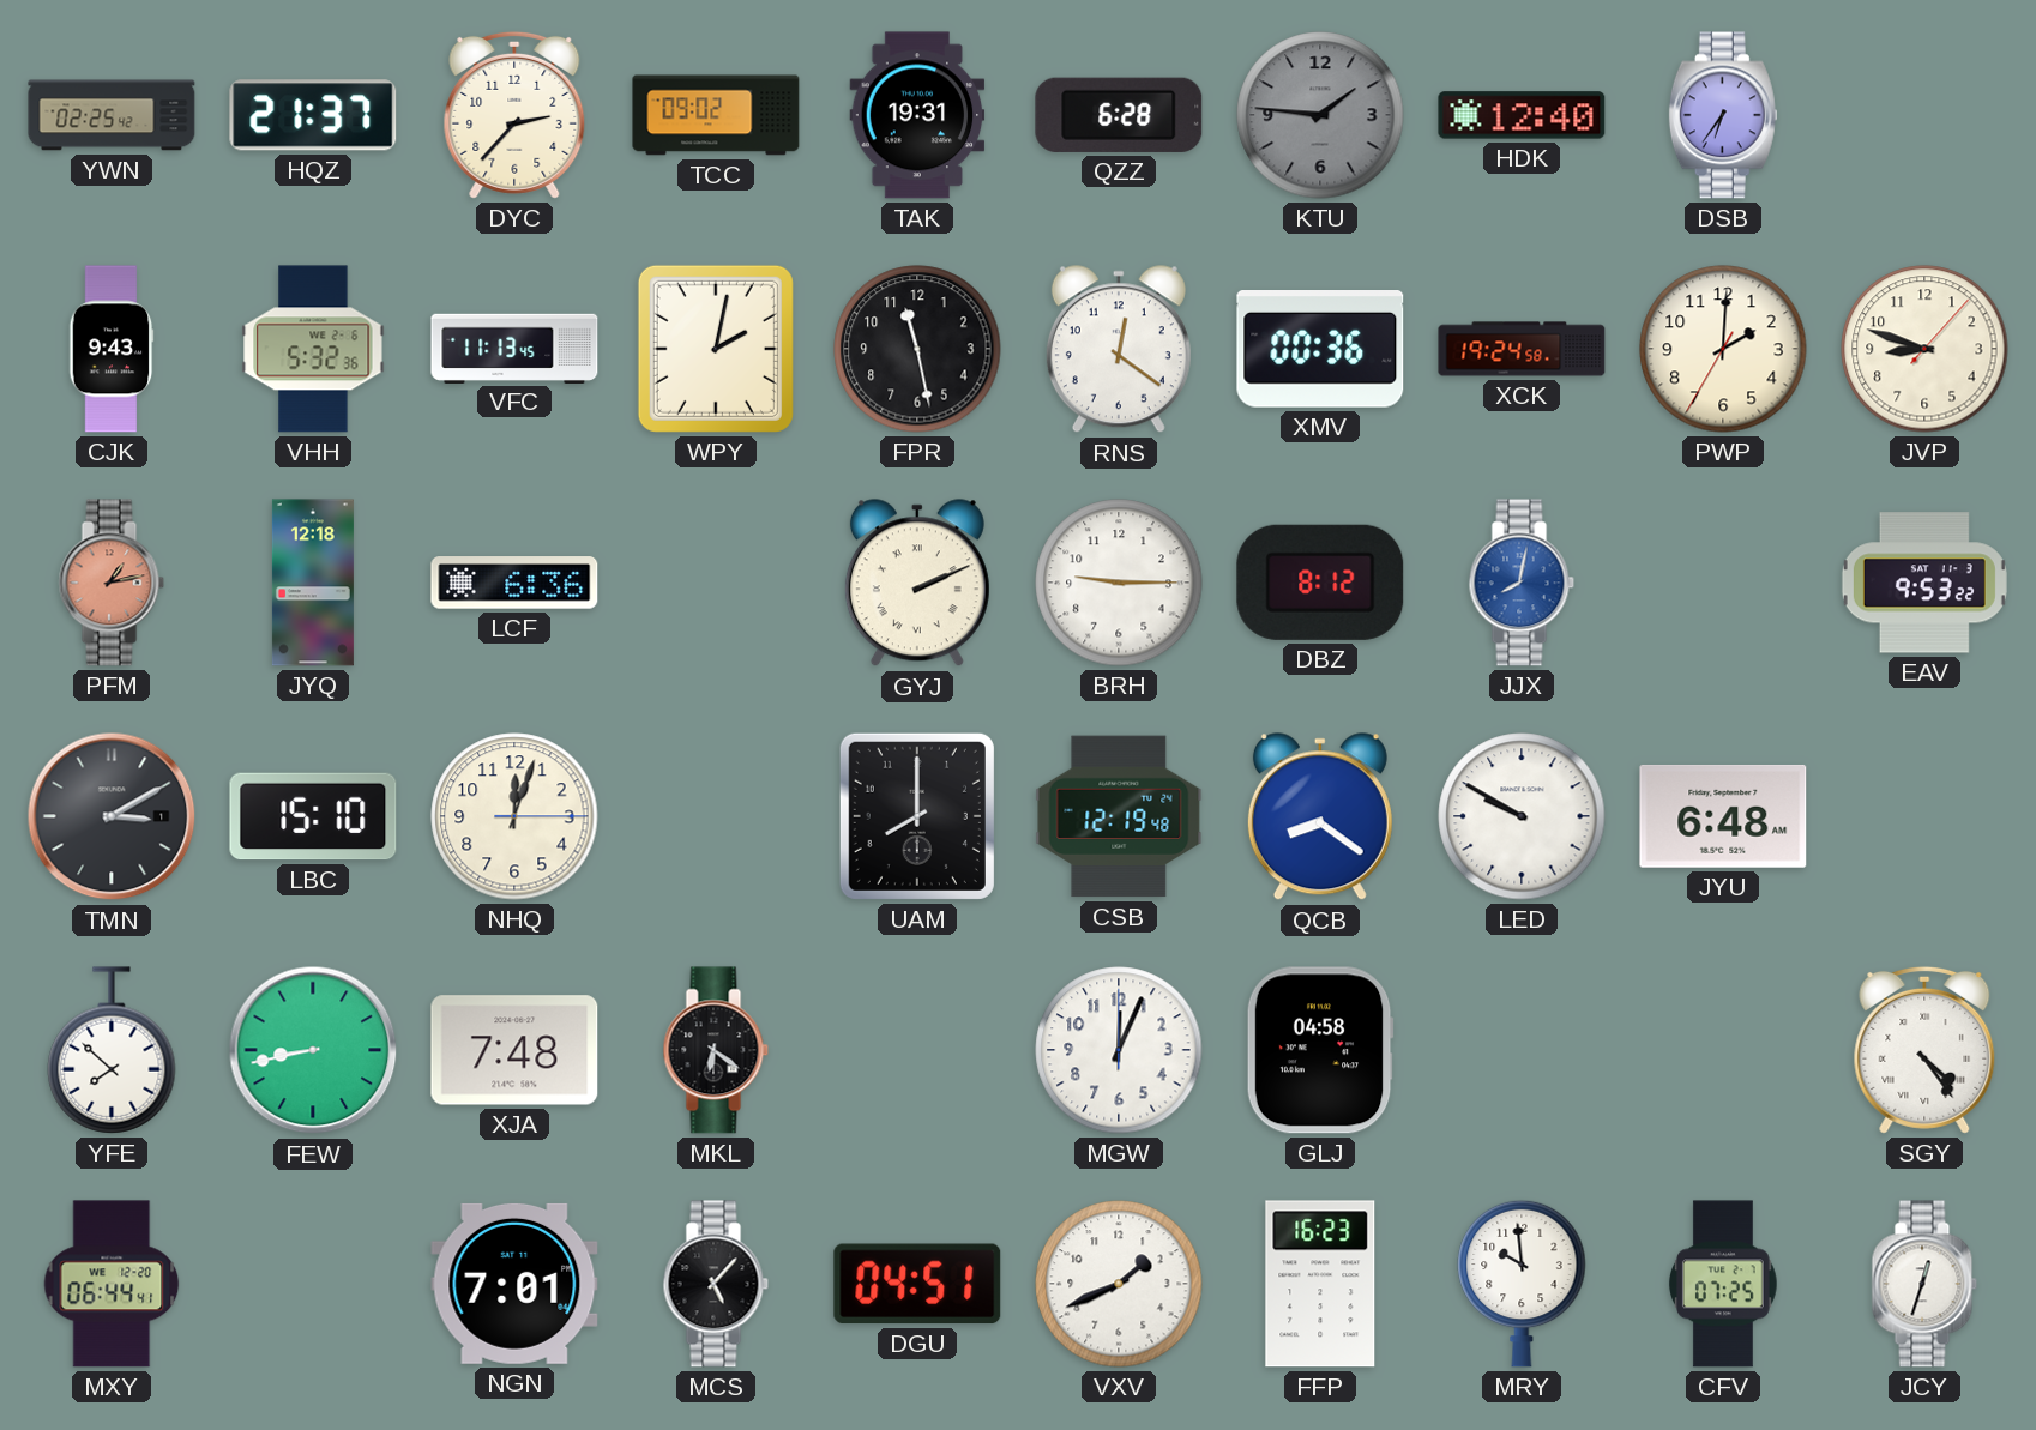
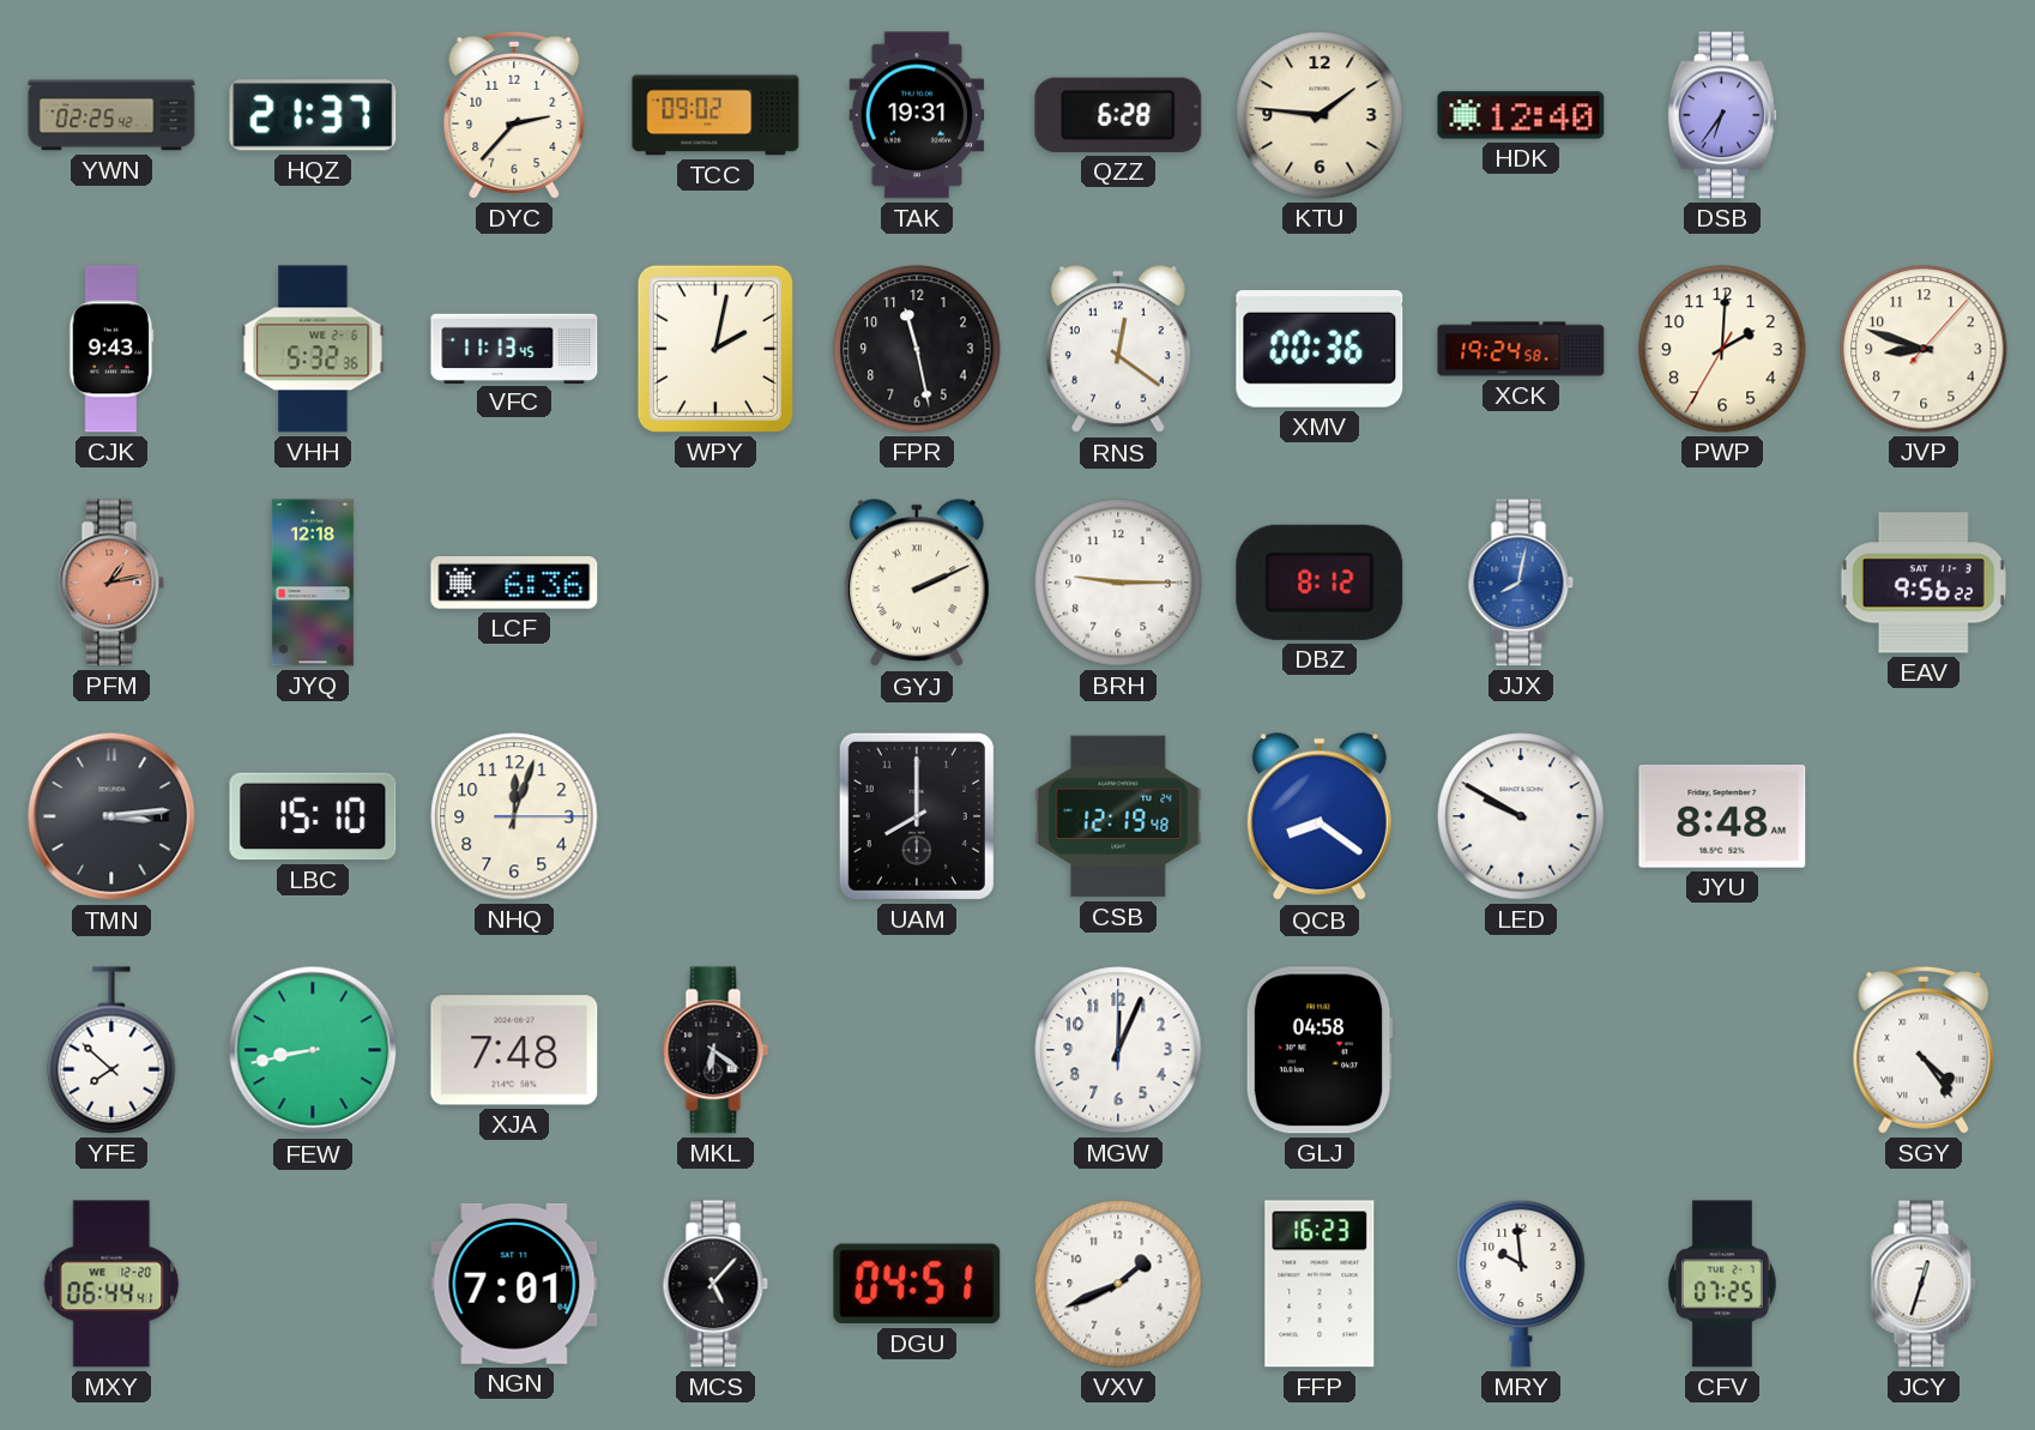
KTU dial: grey -> cream
EAV: 9:53 -> 9:56
TMN: 3:10 -> 3:14
JYU: 6:48 -> 8:48
